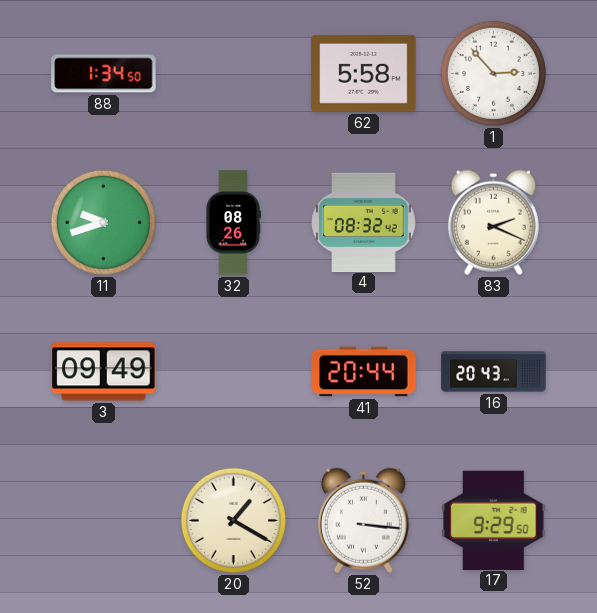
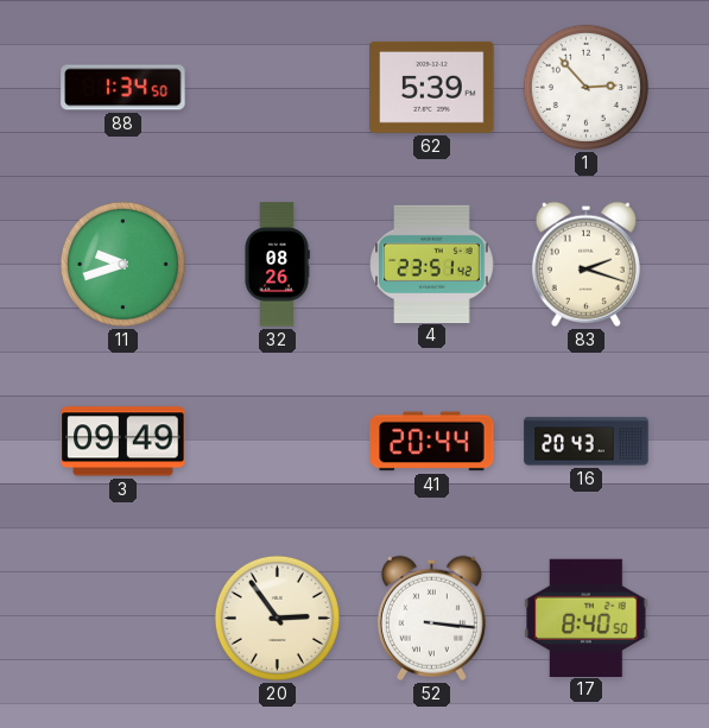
62: 5:58 -> 5:39
4: 08:32 -> 23:51
83: 2:19 -> 2:18
20: 1:20 -> 2:54
17: 9:29 -> 8:40
